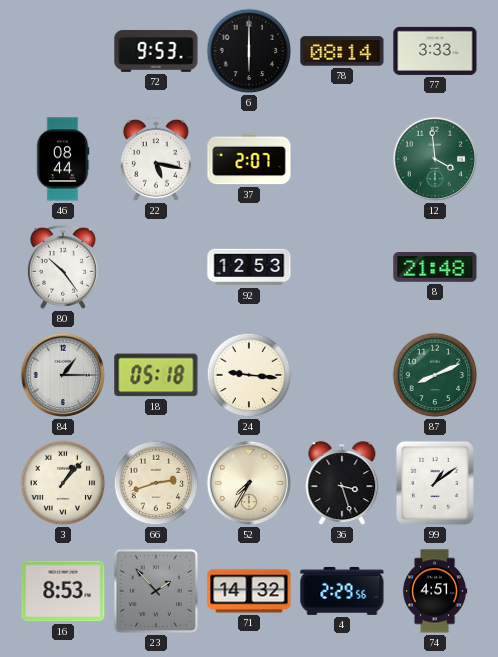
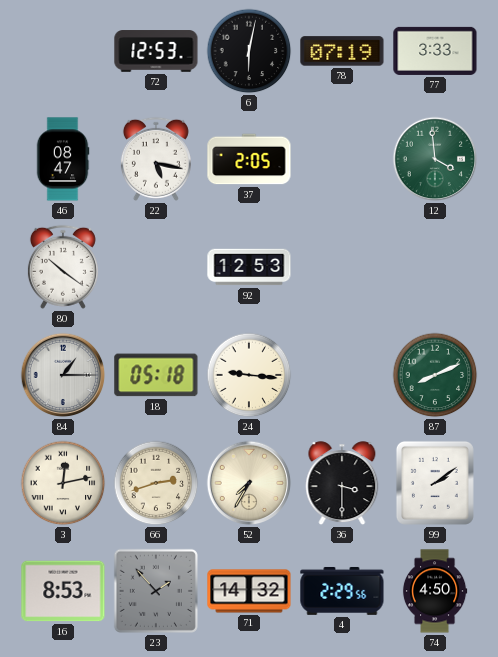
72: 9:53 -> 12:53
6: 6:00 -> 6:02
78: 08:14 -> 07:19
46: 08:44 -> 08:47
37: 2:07 -> 2:05
80: 10:24 -> 10:21
8: 21:48 -> none
3: 1:07 -> 12:13
36: 3:27 -> 3:30
99: 1:09 -> 2:09
74: 4:51 -> 4:50
